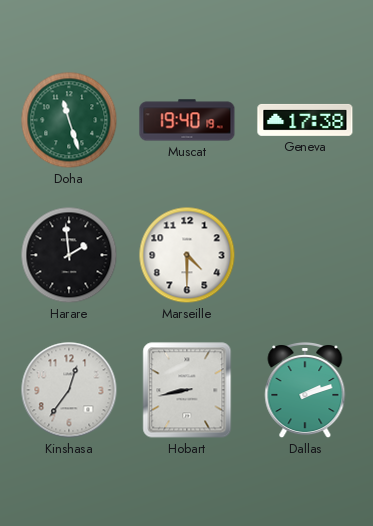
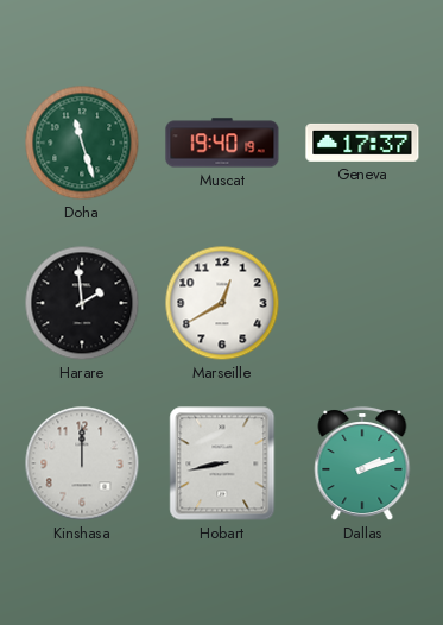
Geneva: 17:38 -> 17:37
Marseille: 4:30 -> 12:40
Kinshasa: 12:36 -> 12:00
